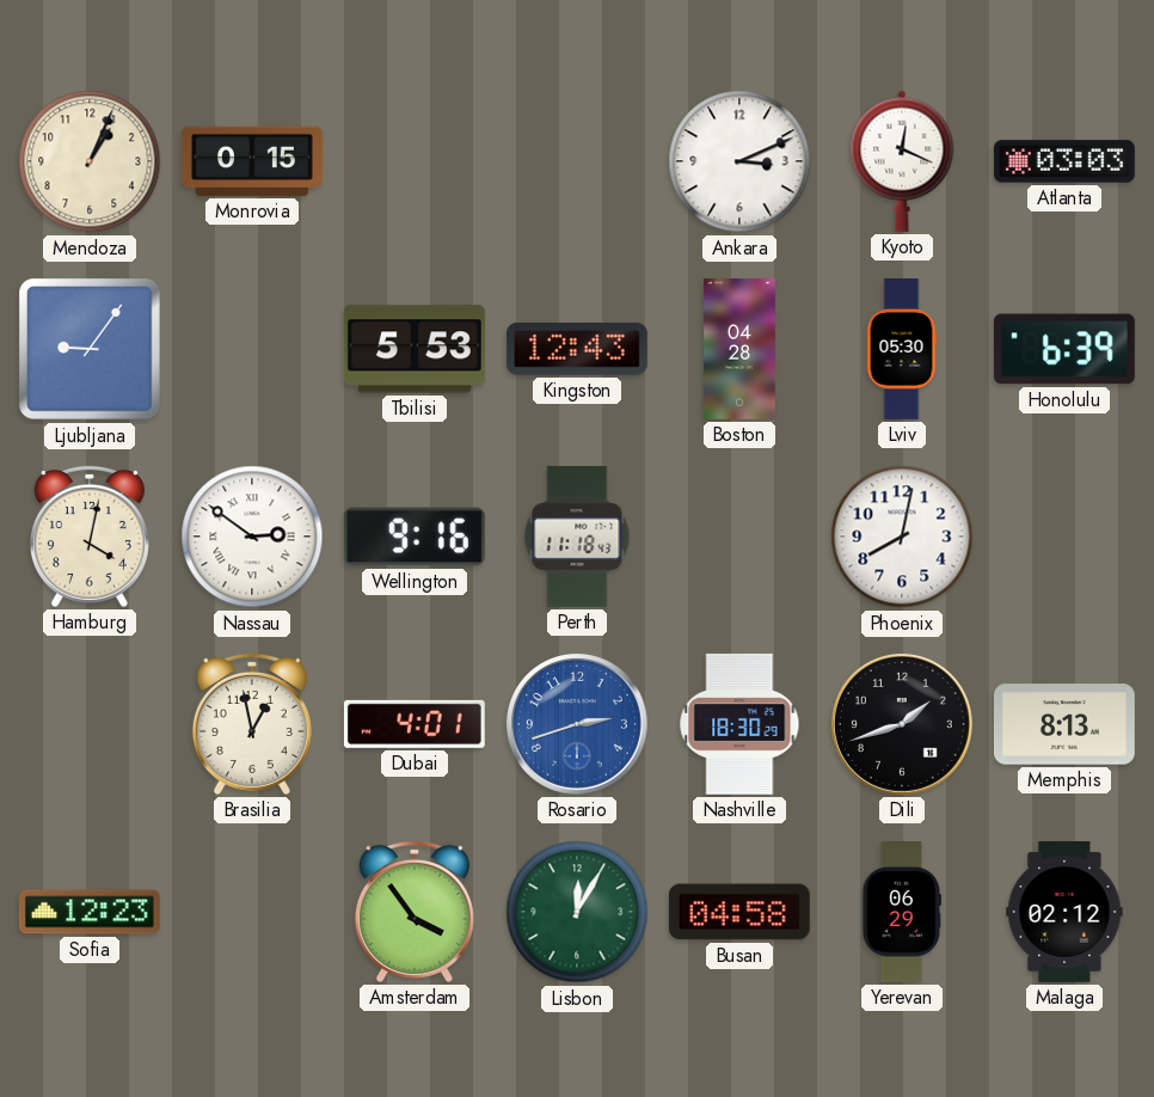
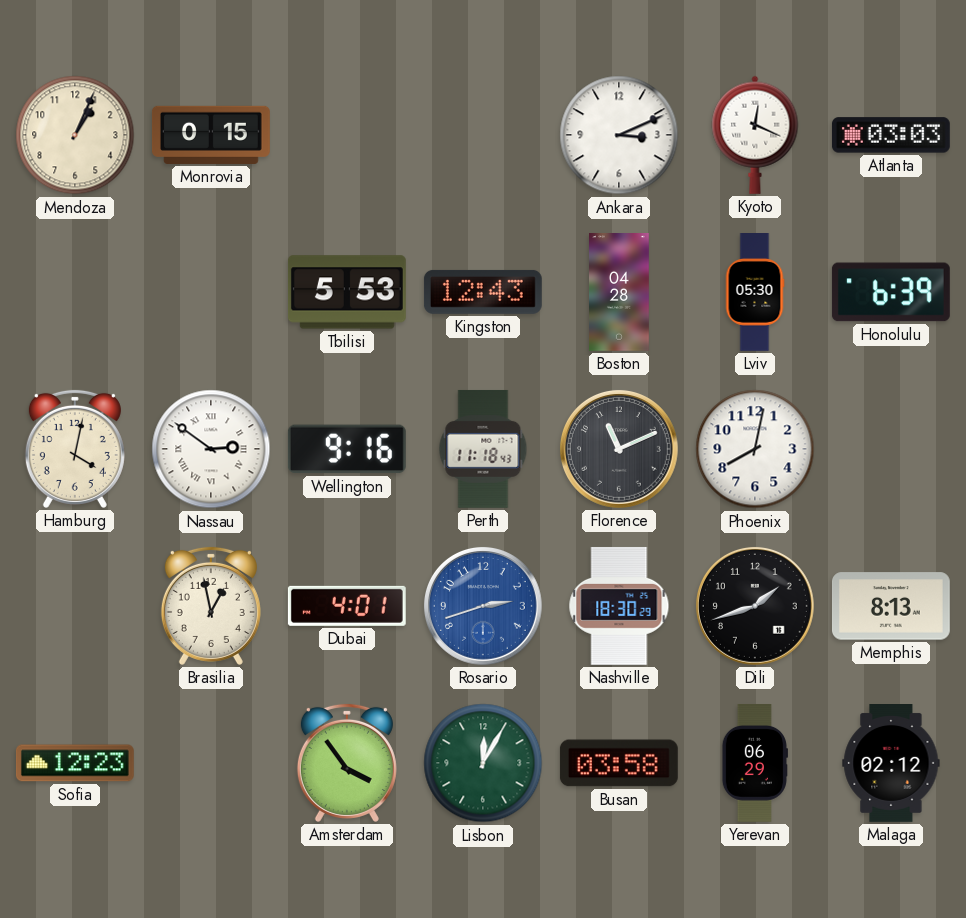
Ljubljana: 9:06 -> none
Florence: none -> 11:11
Busan: 04:58 -> 03:58
